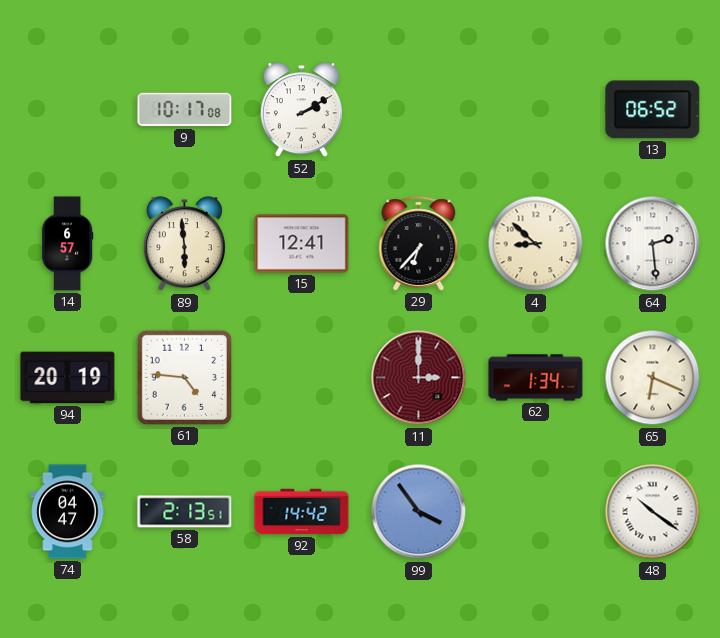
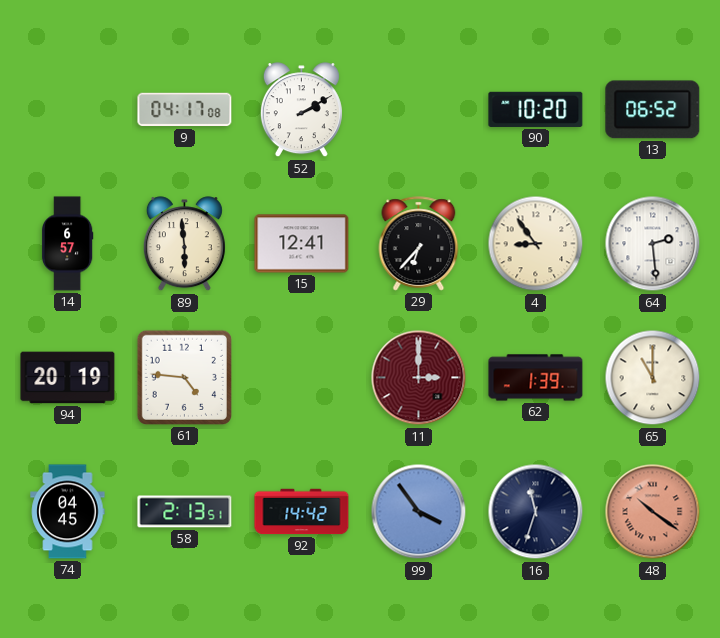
9: 10:17 -> 04:17
90: none -> 10:20
4: 8:52 -> 8:54
62: 1:34 -> 1:39
65: 6:19 -> 11:00
74: 04:47 -> 04:45
16: none -> 11:33
48 dial: white -> salmon
